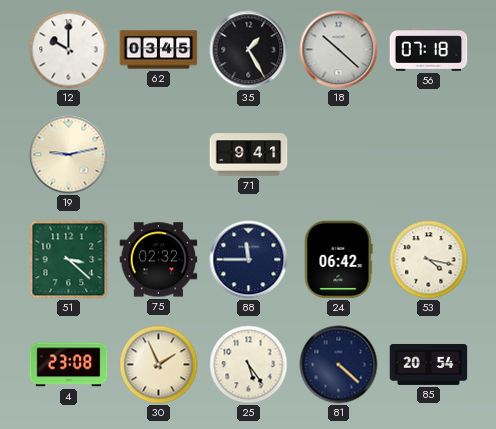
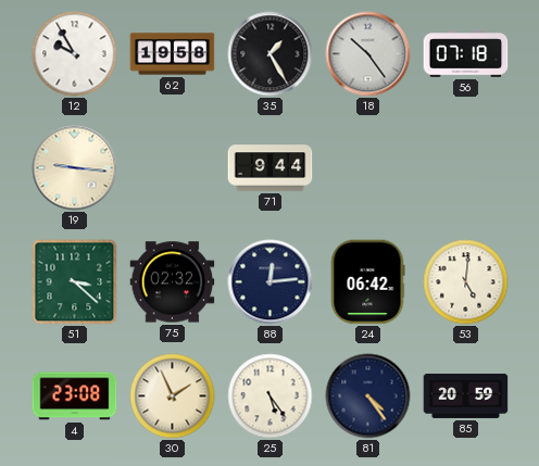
12: 10:00 -> 9:55
62: 03:45 -> 19:58
18: 10:22 -> 10:24
19: 9:13 -> 9:16
71: 9:41 -> 9:44
88: 11:45 -> 12:14
53: 4:17 -> 5:01
81: 4:22 -> 4:24
85: 20:54 -> 20:59
